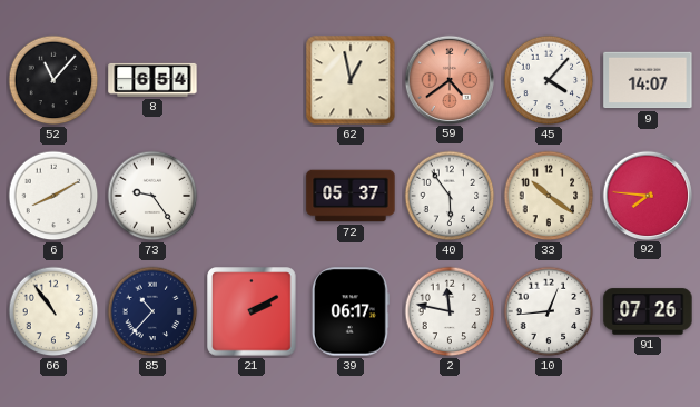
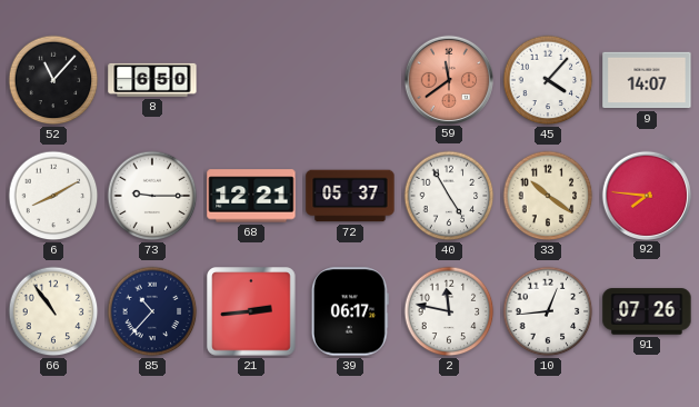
8: 6:54 -> 6:50
62: 12:58 -> none
59: 4:39 -> 11:39
73: 9:24 -> 9:15
68: none -> 12:21
40: 5:54 -> 4:55
21: 2:10 -> 2:44
